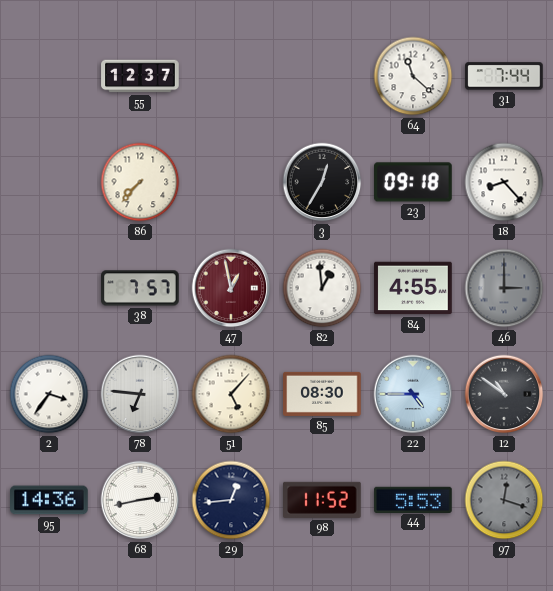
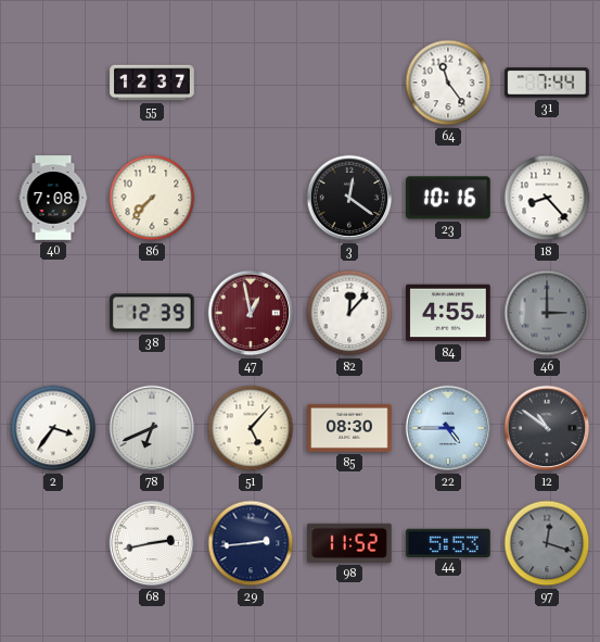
64: 11:22 -> 11:24
40: none -> 7:08
3: 12:35 -> 12:21
23: 09:18 -> 10:16
38: 7:57 -> 12:39
82: 12:59 -> 12:07
78: 6:46 -> 6:41
95: 14:36 -> none
29: 12:44 -> 2:44
